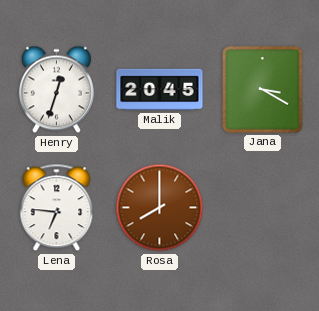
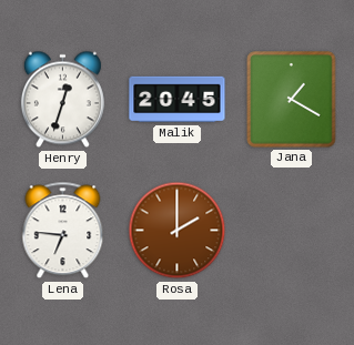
Jana: 3:20 -> 1:20
Rosa: 8:00 -> 2:00
